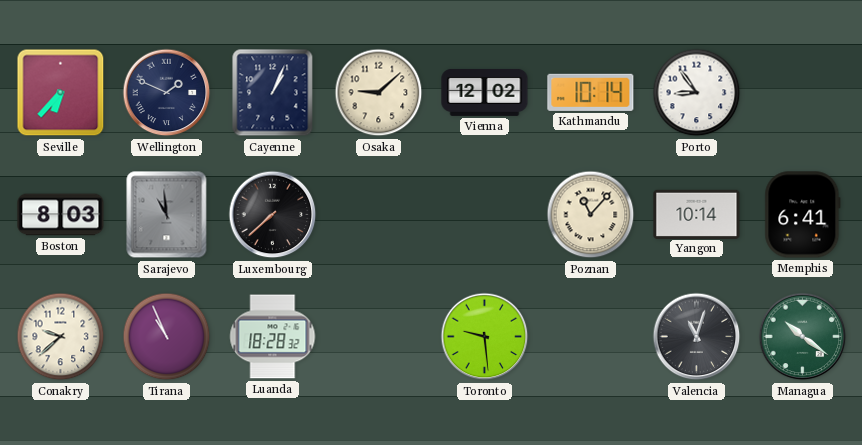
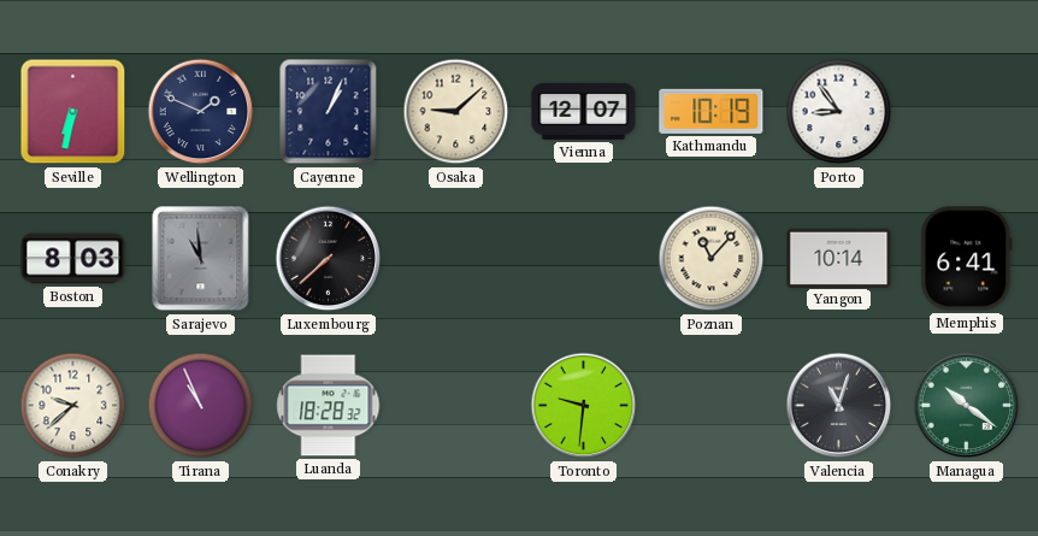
Seville: 6:37 -> 6:32
Vienna: 12:02 -> 12:07
Kathmandu: 10:14 -> 10:19
Toronto: 9:29 -> 9:31
